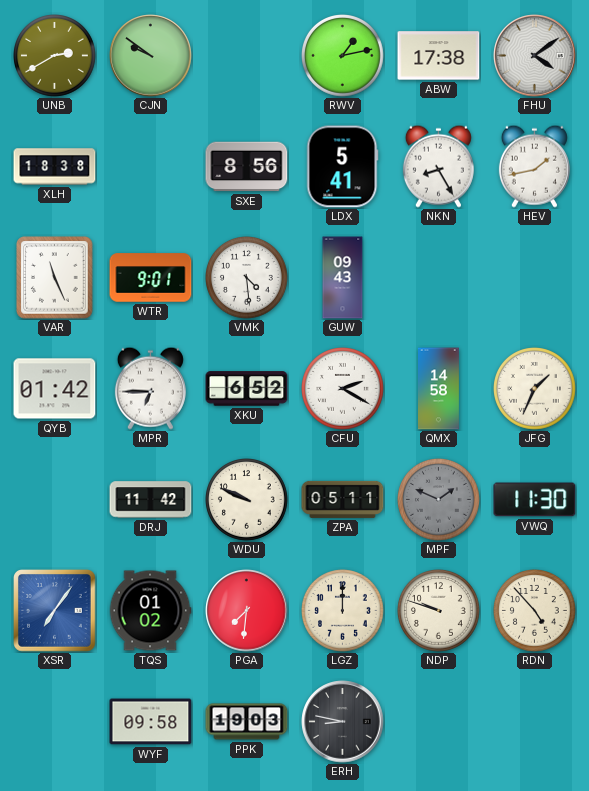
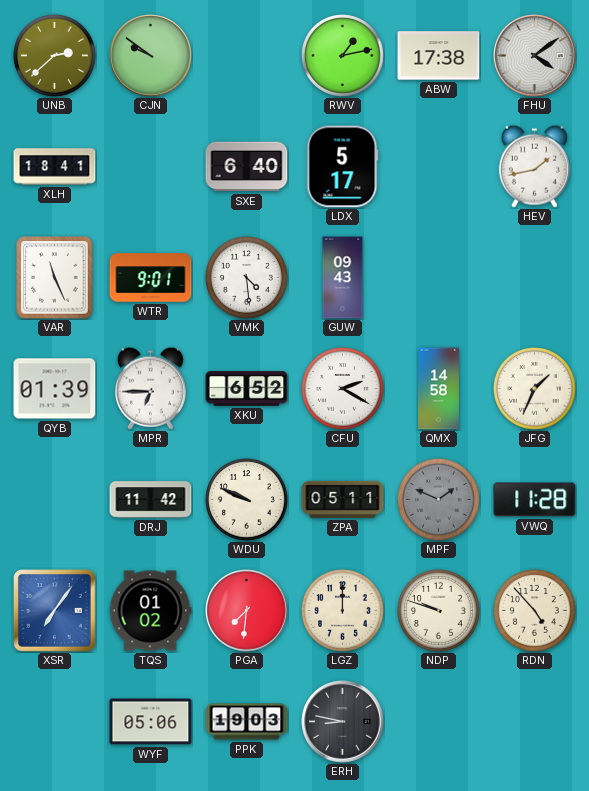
UNB: 2:40 -> 2:38
XLH: 18:38 -> 18:41
SXE: 8:56 -> 6:40
LDX: 5:41 -> 5:17
NKN: 8:25 -> none
QYB: 01:42 -> 01:39
VWQ: 11:30 -> 11:28
WYF: 09:58 -> 05:06
